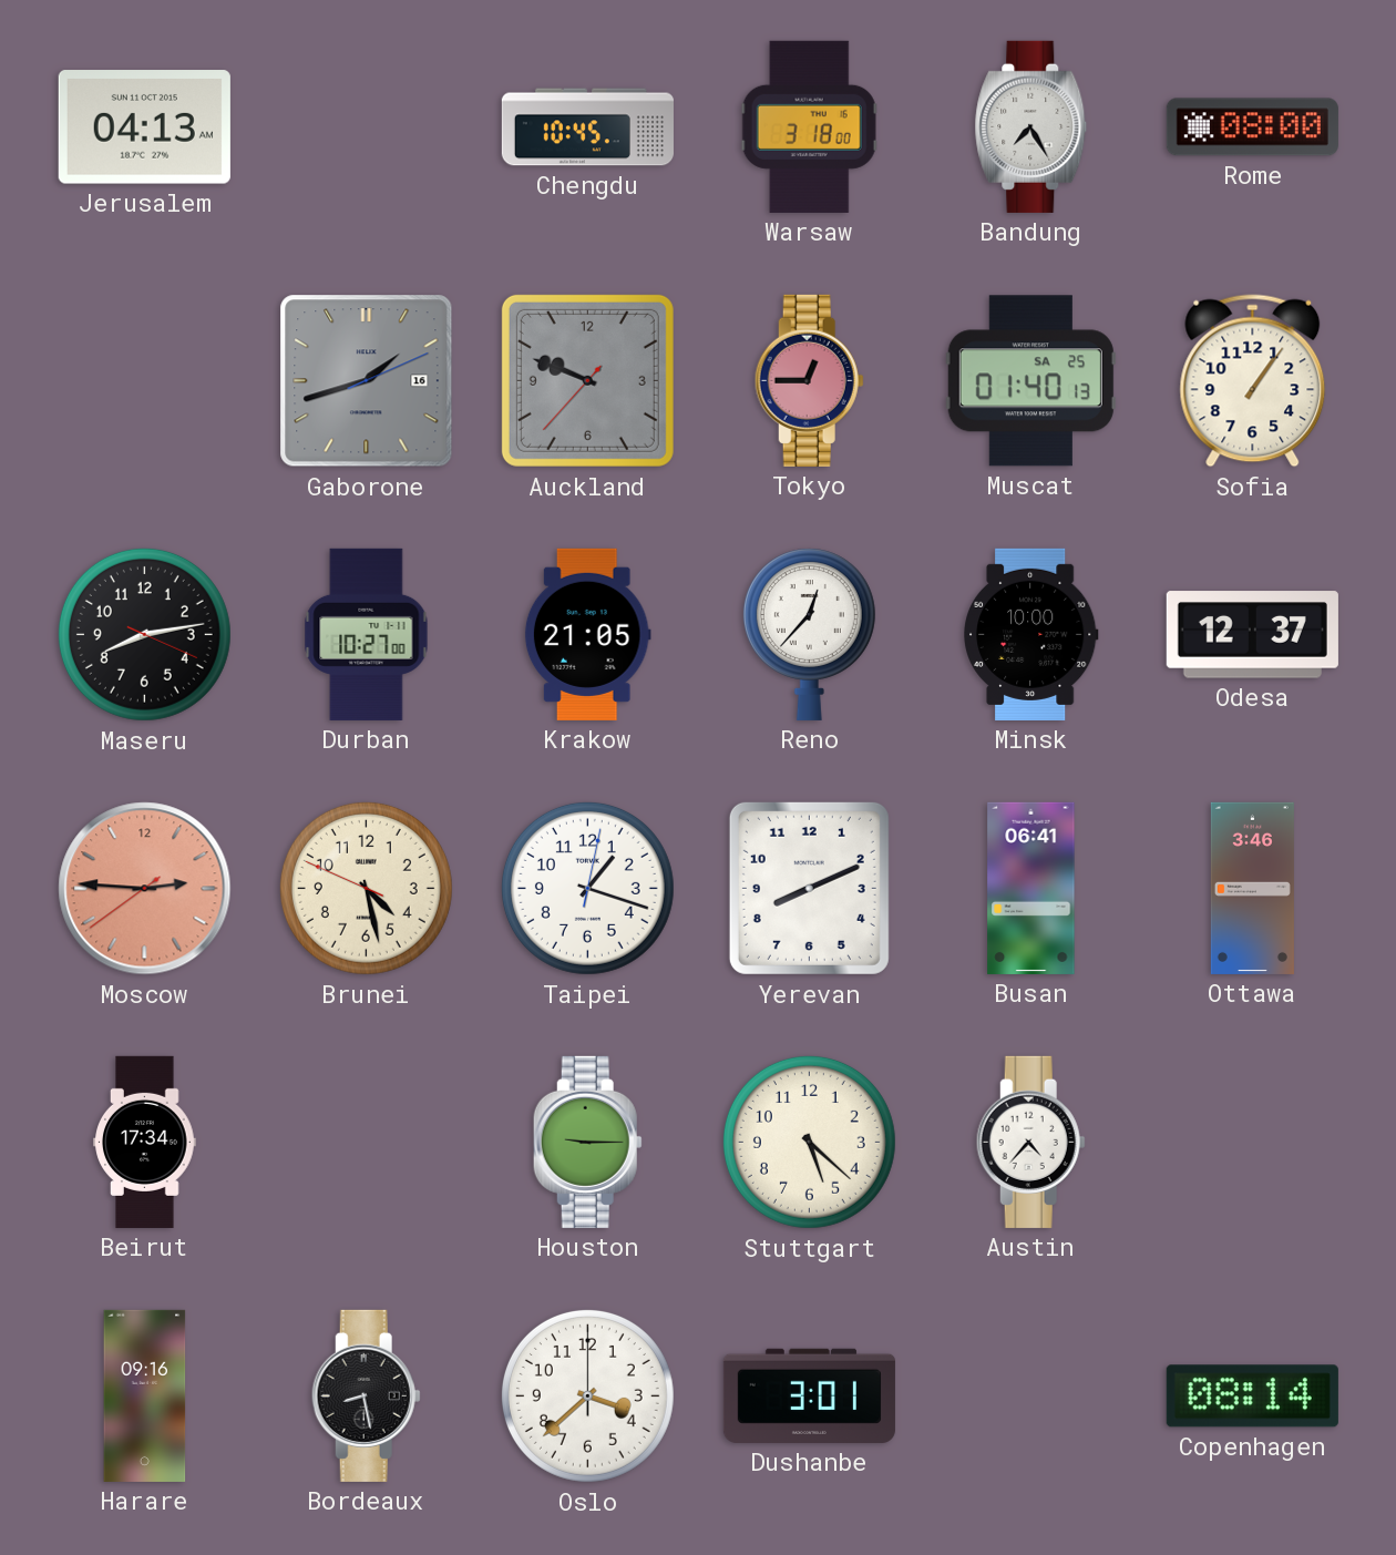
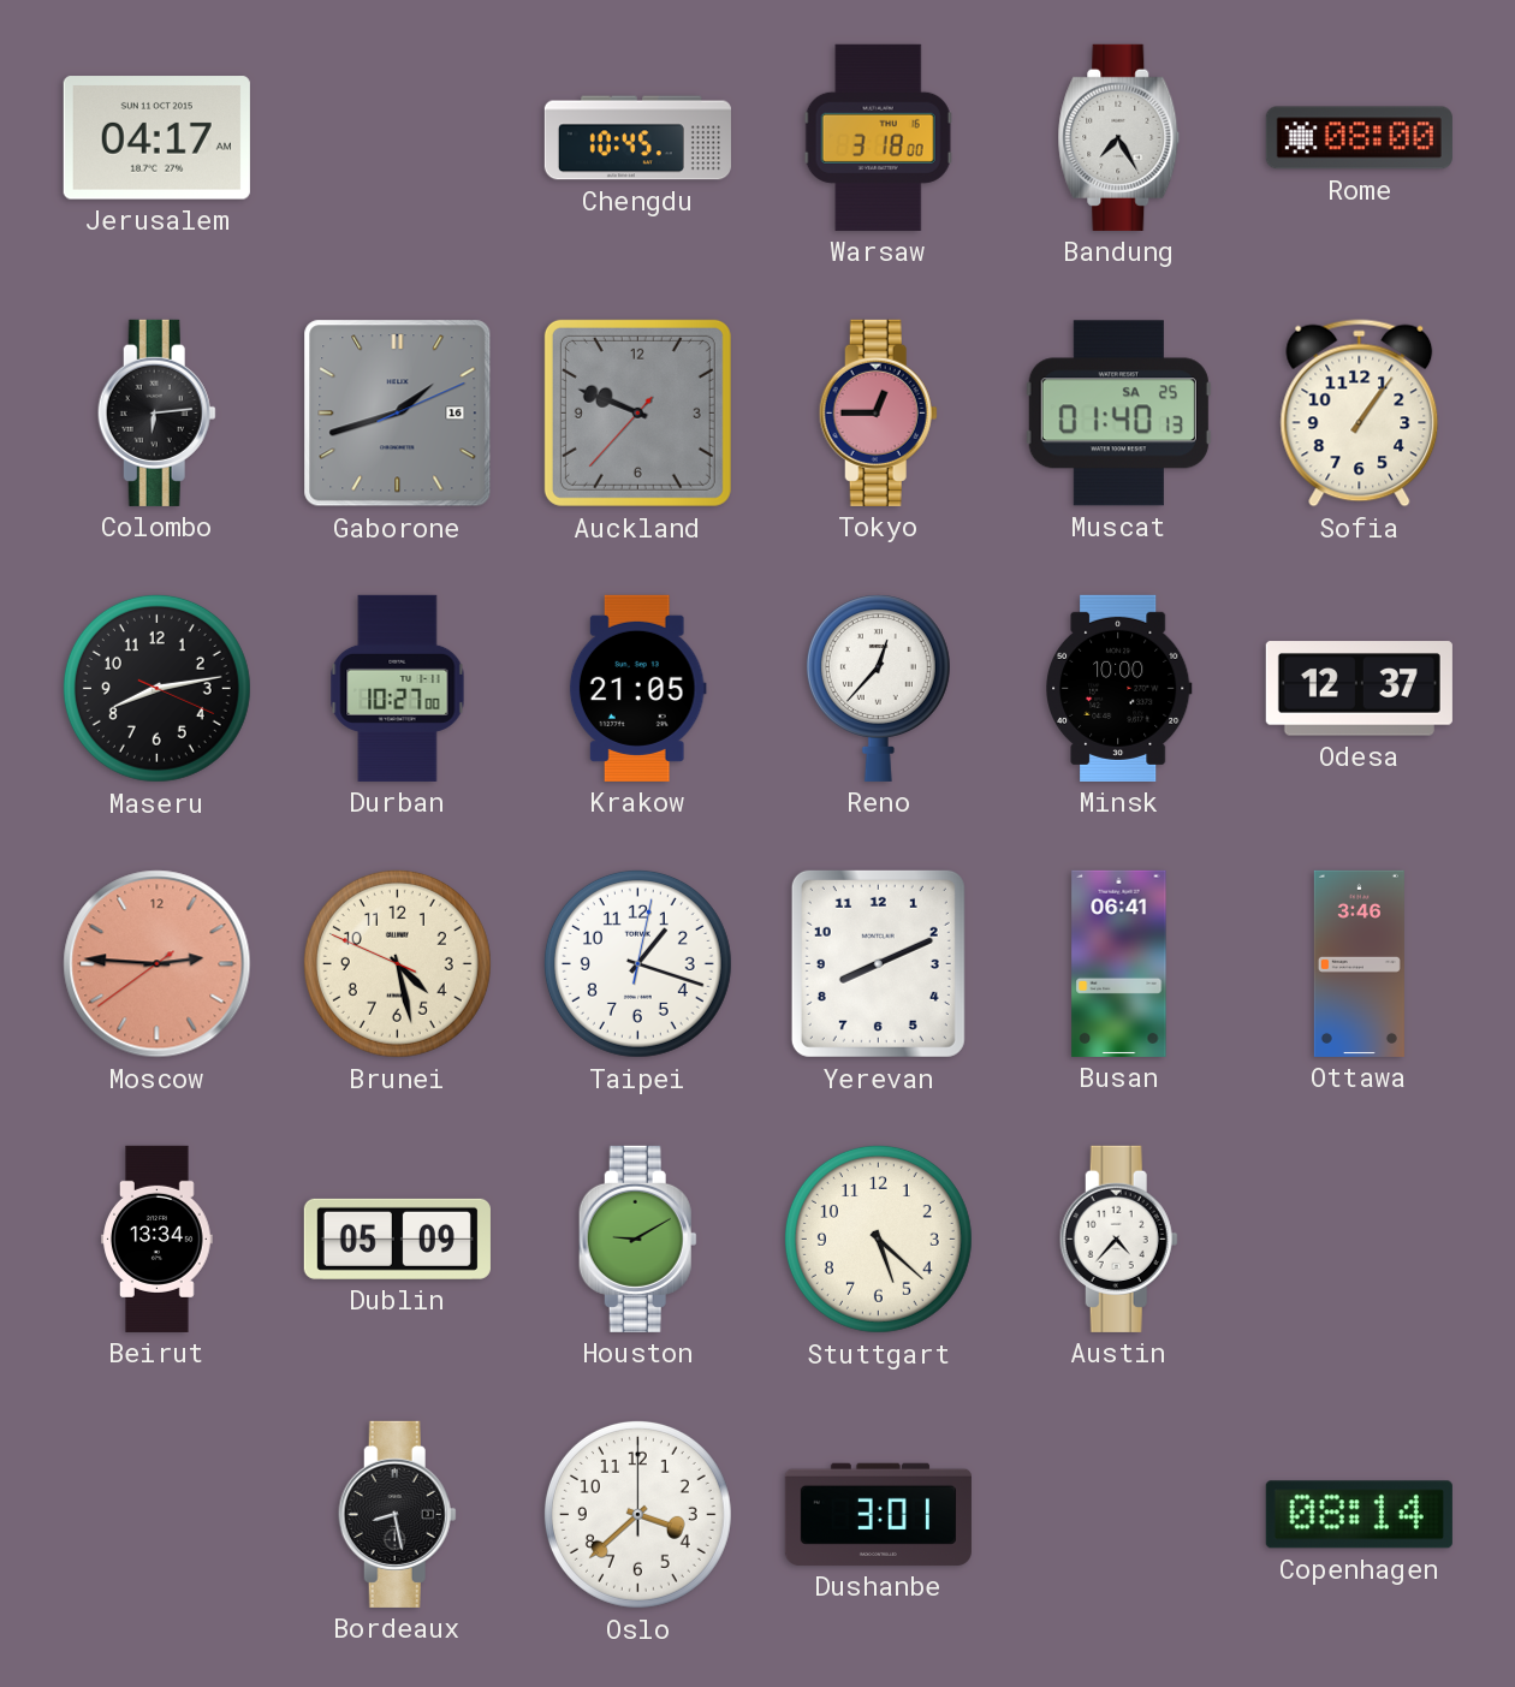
Jerusalem: 04:13 -> 04:17
Colombo: none -> 6:14
Beirut: 17:34 -> 13:34
Dublin: none -> 05:09
Houston: 9:15 -> 9:10
Harare: 09:16 -> none
